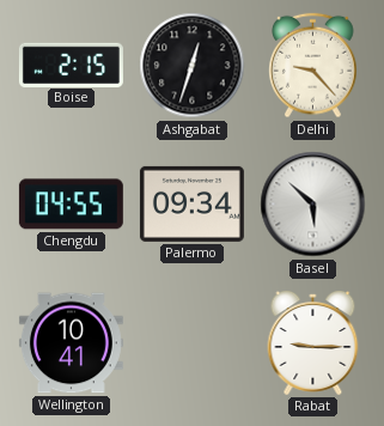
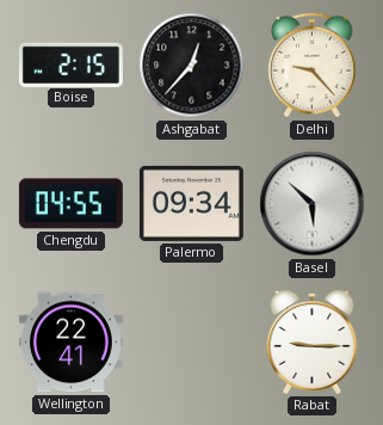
Ashgabat: 12:33 -> 12:37
Wellington: 10:41 -> 22:41
